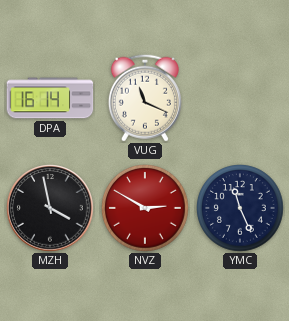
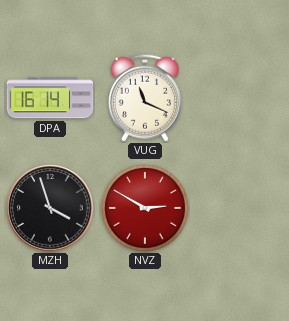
MZH: 3:58 -> 3:57
YMC: 11:26 -> none
